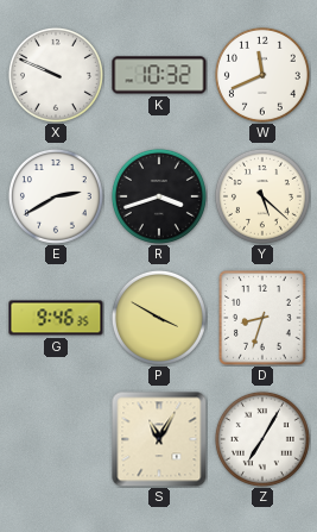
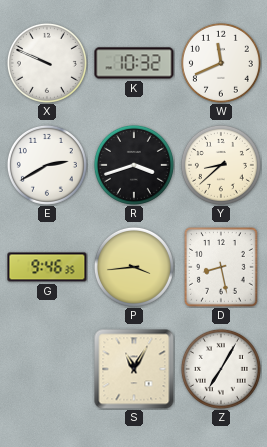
Y: 5:22 -> 8:38
P: 3:50 -> 3:44
D: 8:33 -> 8:28
